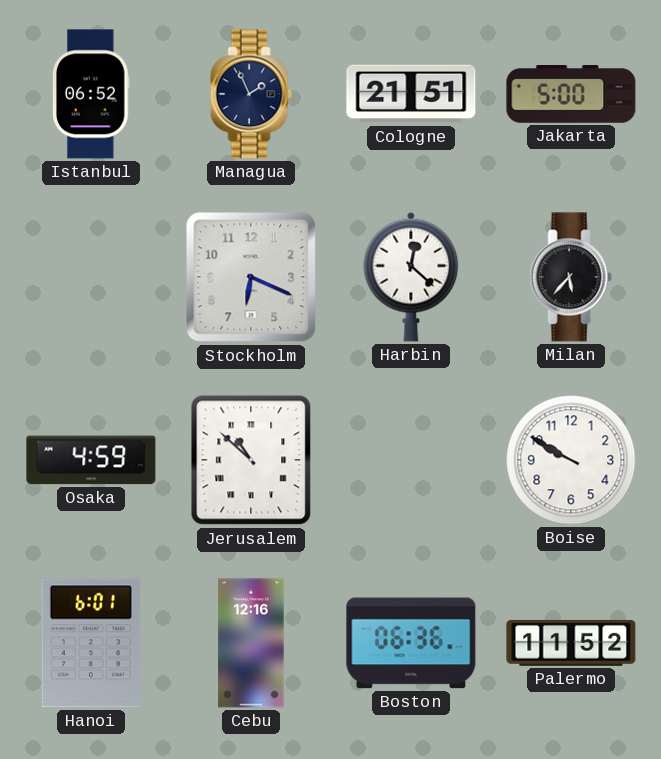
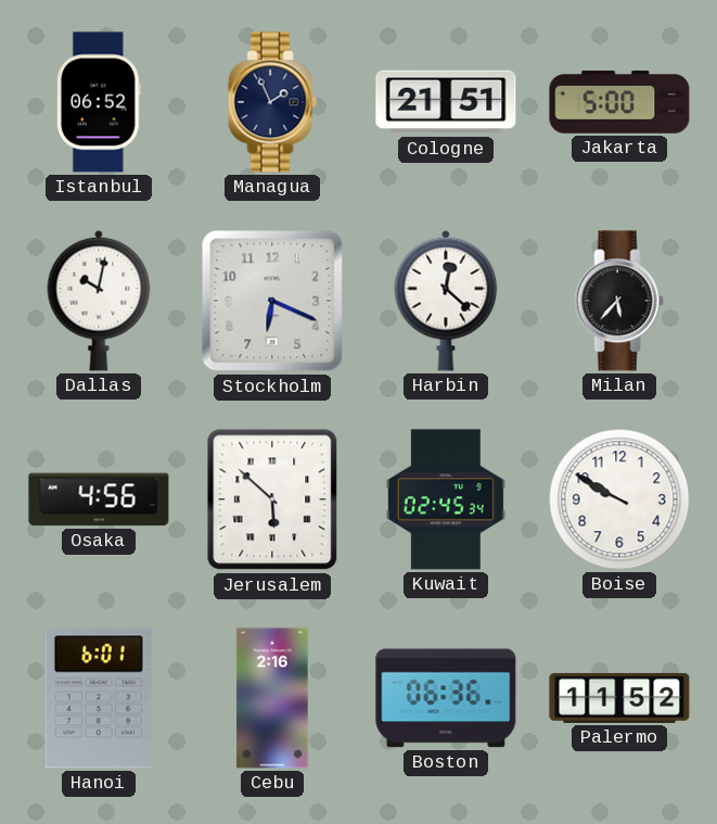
Dallas: none -> 10:02
Osaka: 4:59 -> 4:56
Jerusalem: 10:52 -> 5:52
Kuwait: none -> 02:45
Cebu: 12:16 -> 2:16
